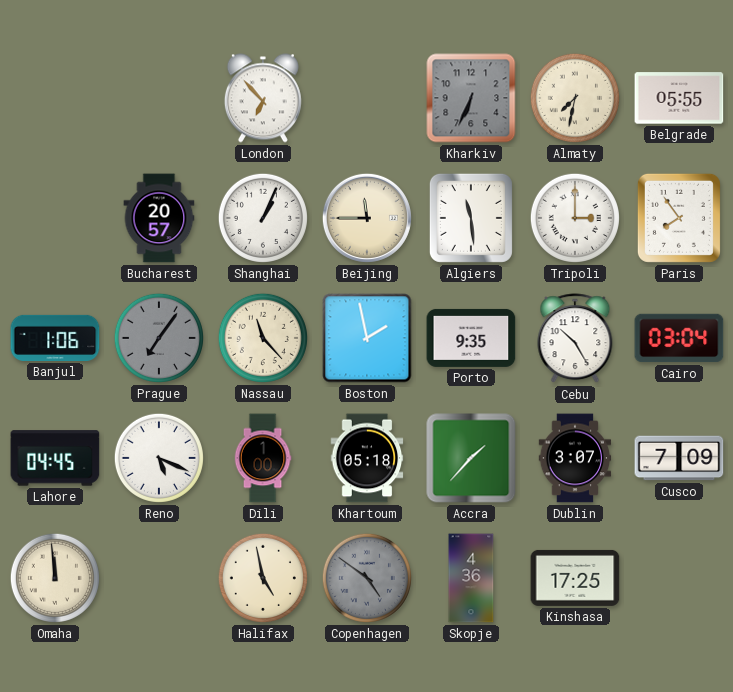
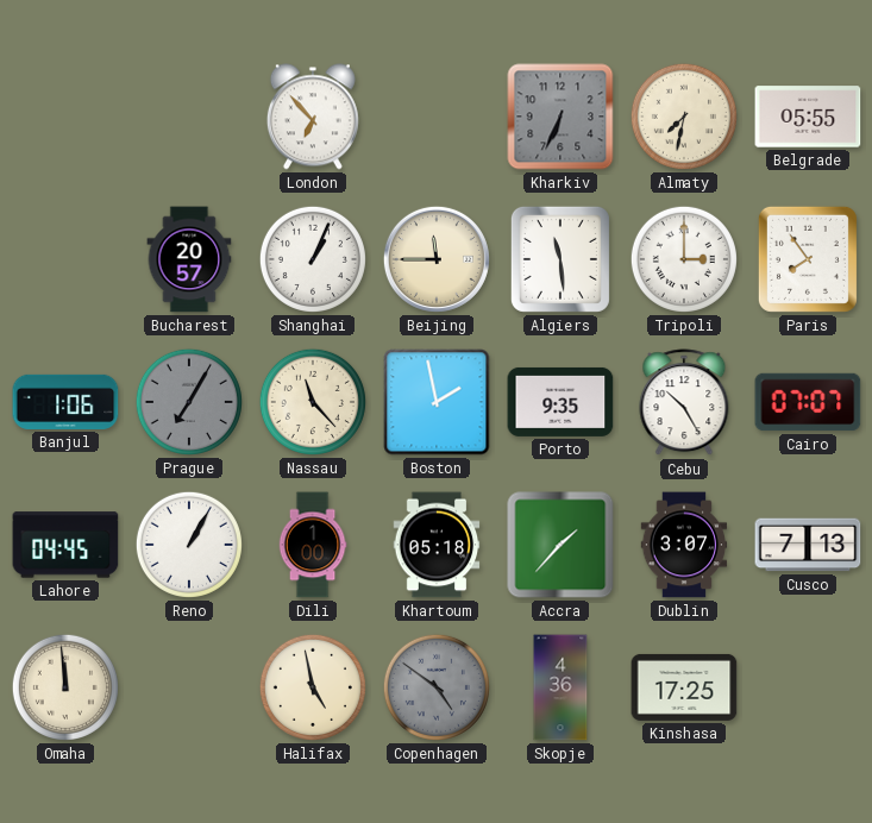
Prague: 7:06 -> 7:05
Cairo: 03:04 -> 07:07
Reno: 5:19 -> 1:05
Cusco: 7:09 -> 7:13
